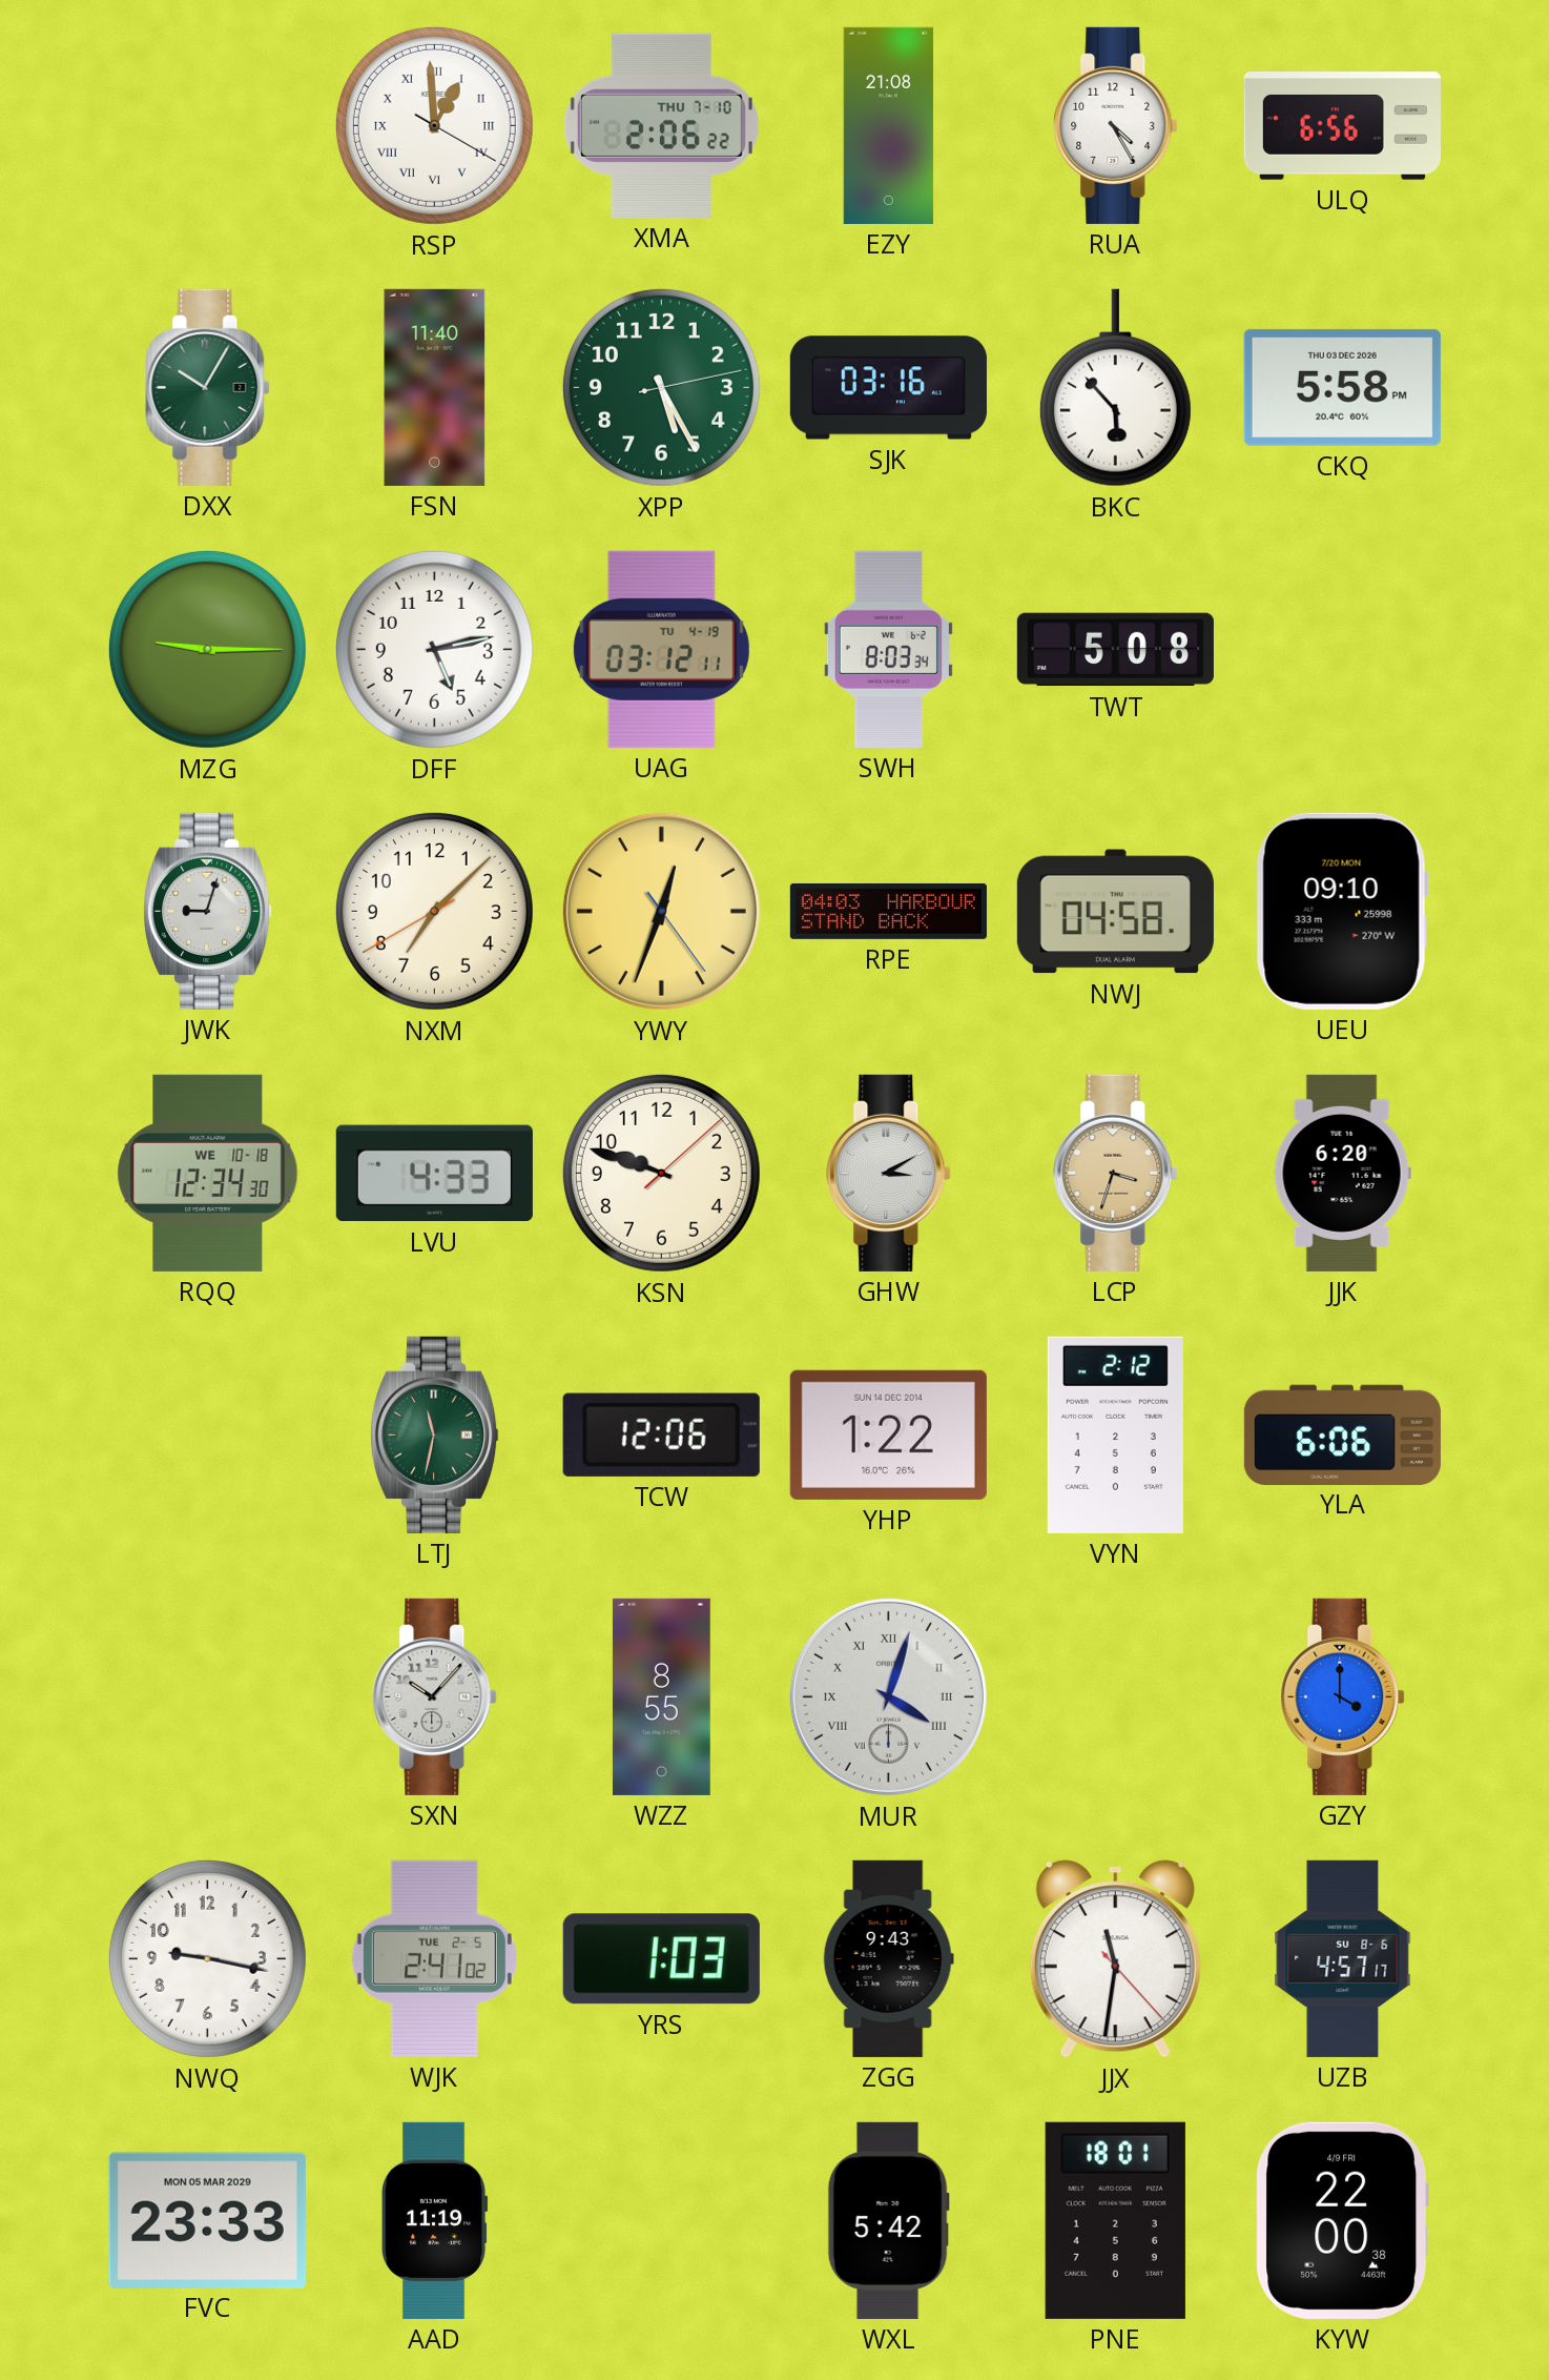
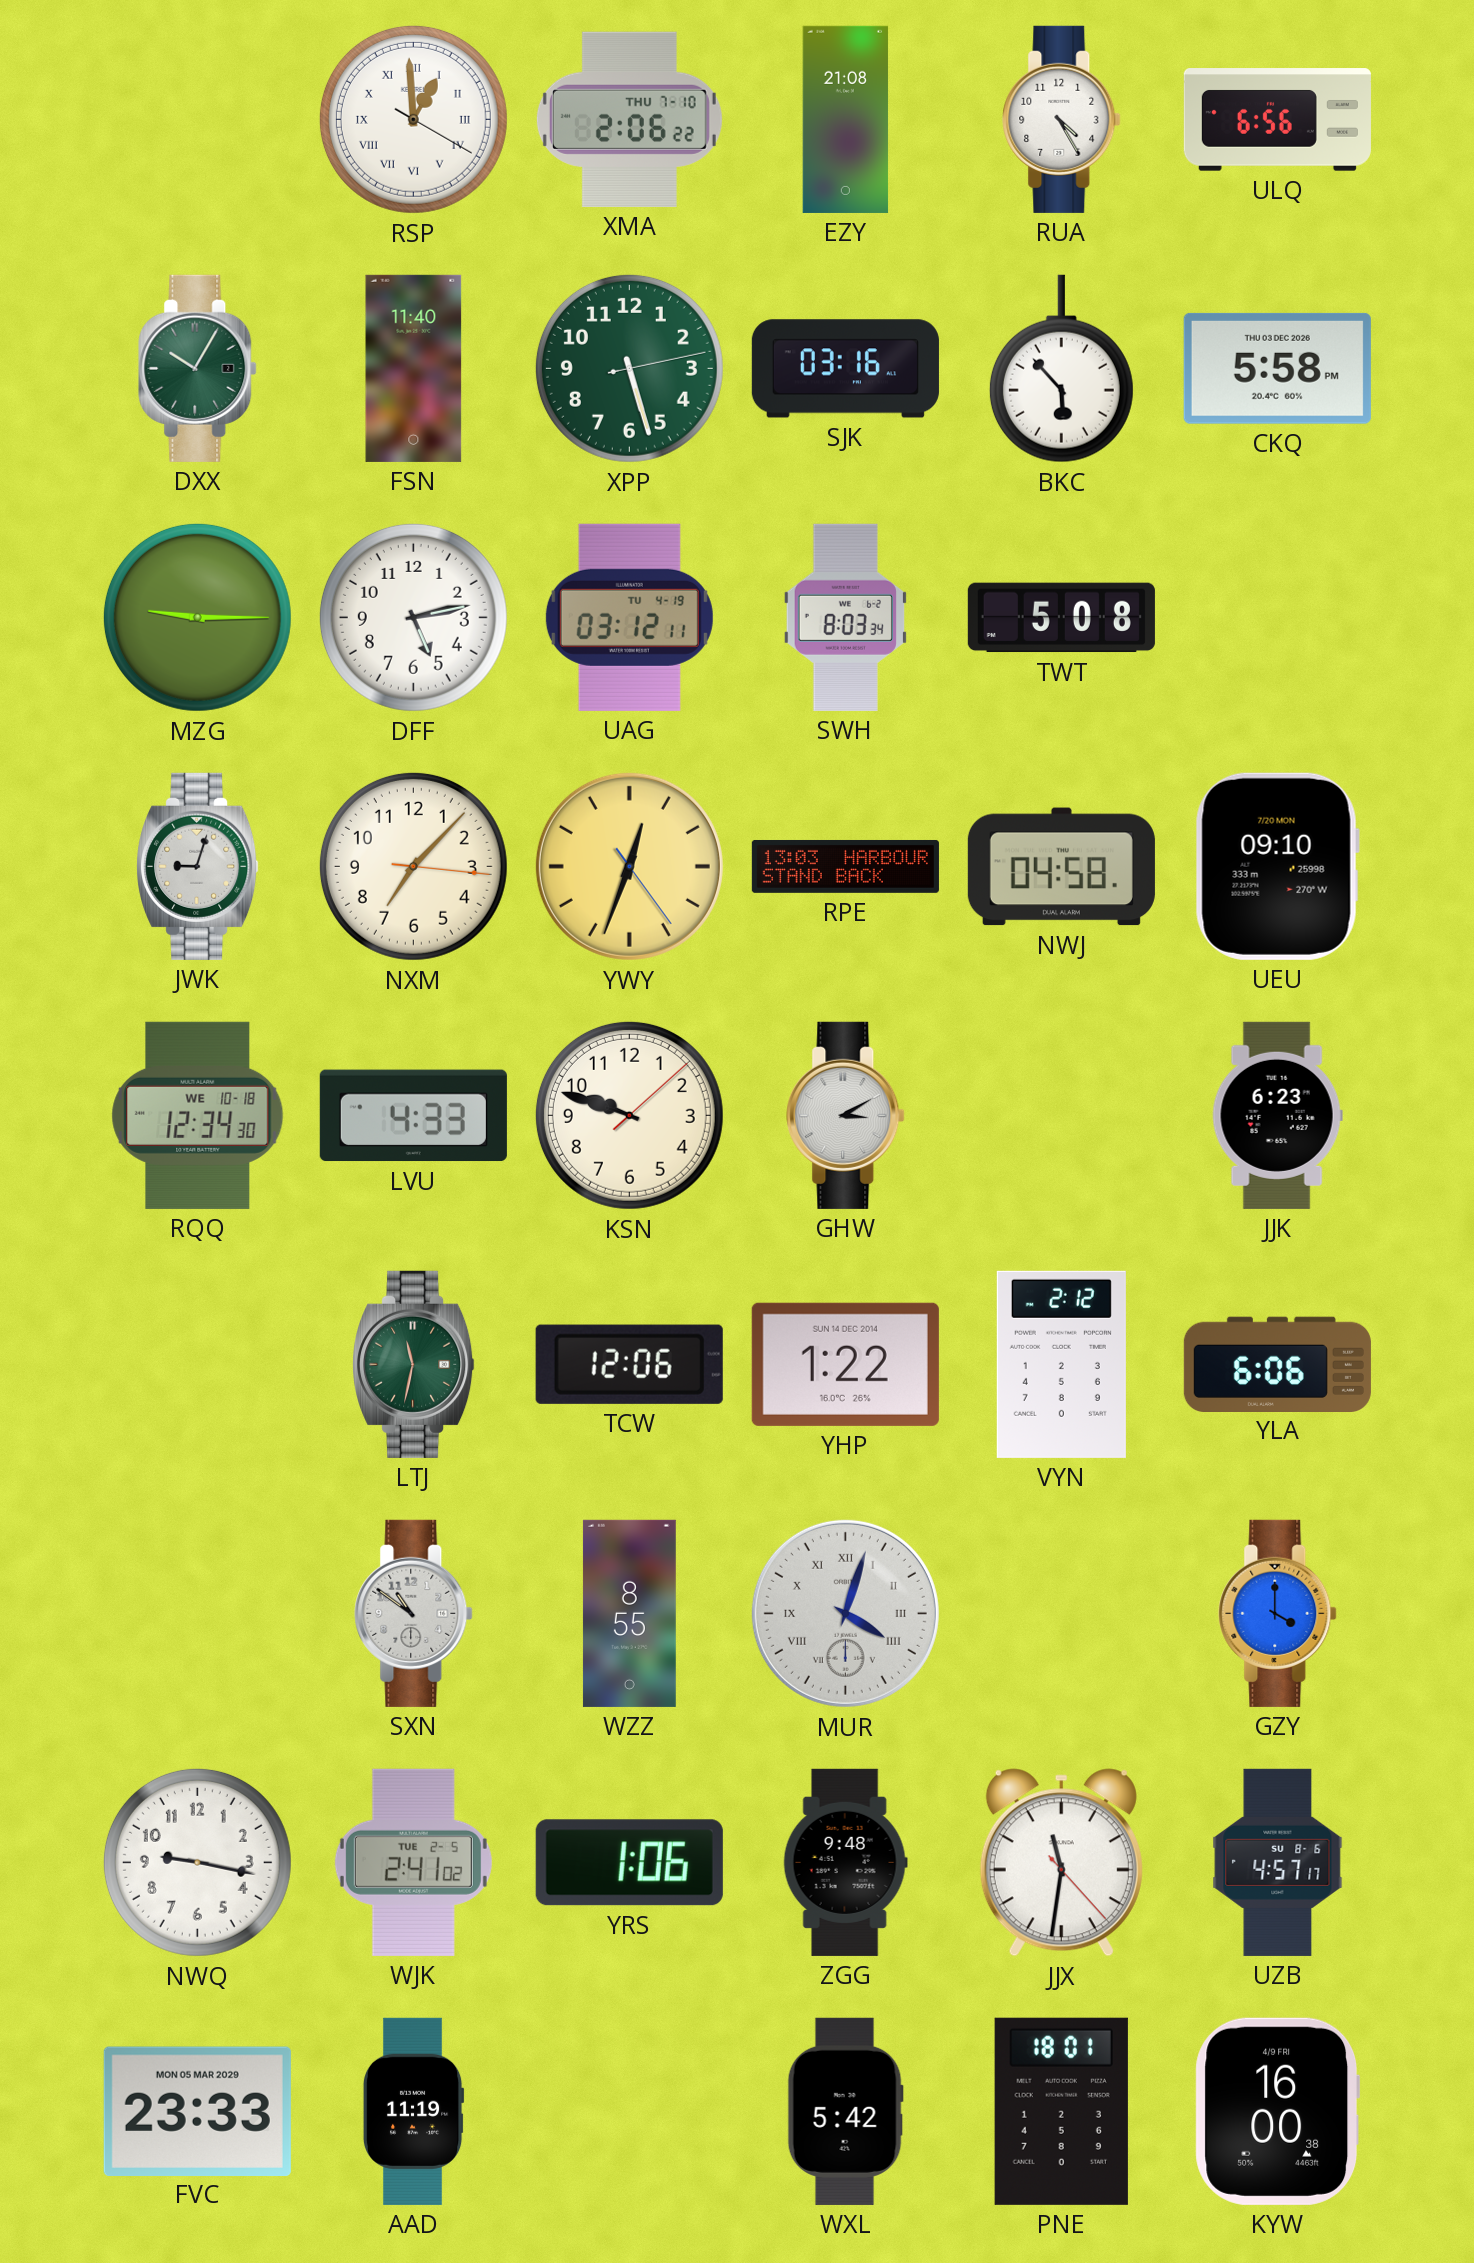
XPP: 5:25 -> 5:27
NXM: 7:07:40 -> 7:07:16
RPE: 04:03 -> 13:03
LCP: 3:33 -> none
JJK: 6:20 -> 6:23
SXN: 10:07 -> 10:51
YRS: 1:03 -> 1:06
ZGG: 9:43 -> 9:48
KYW: 22:00 -> 16:00
